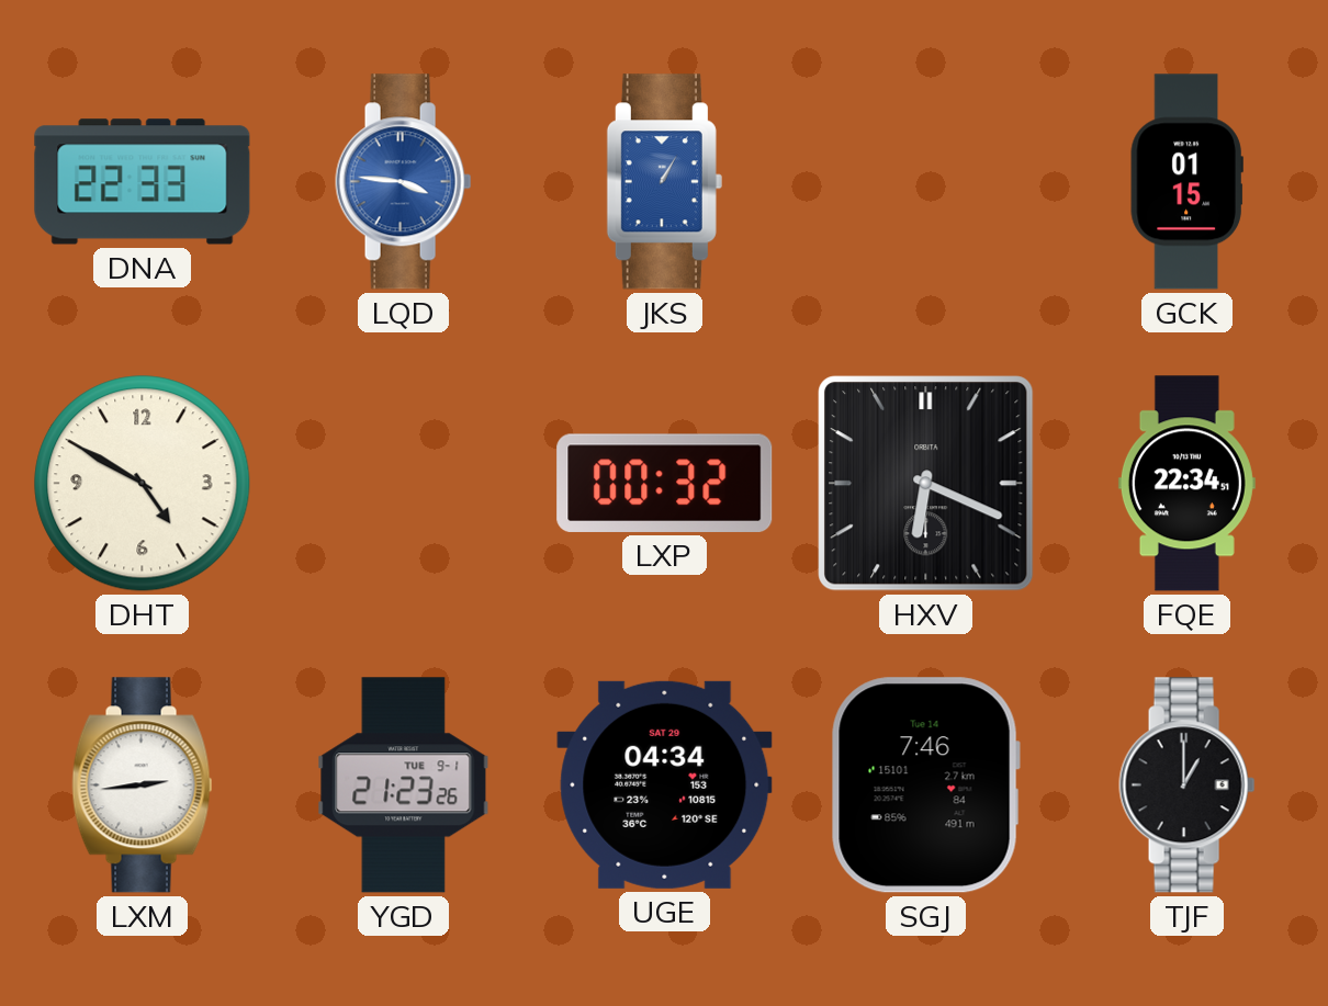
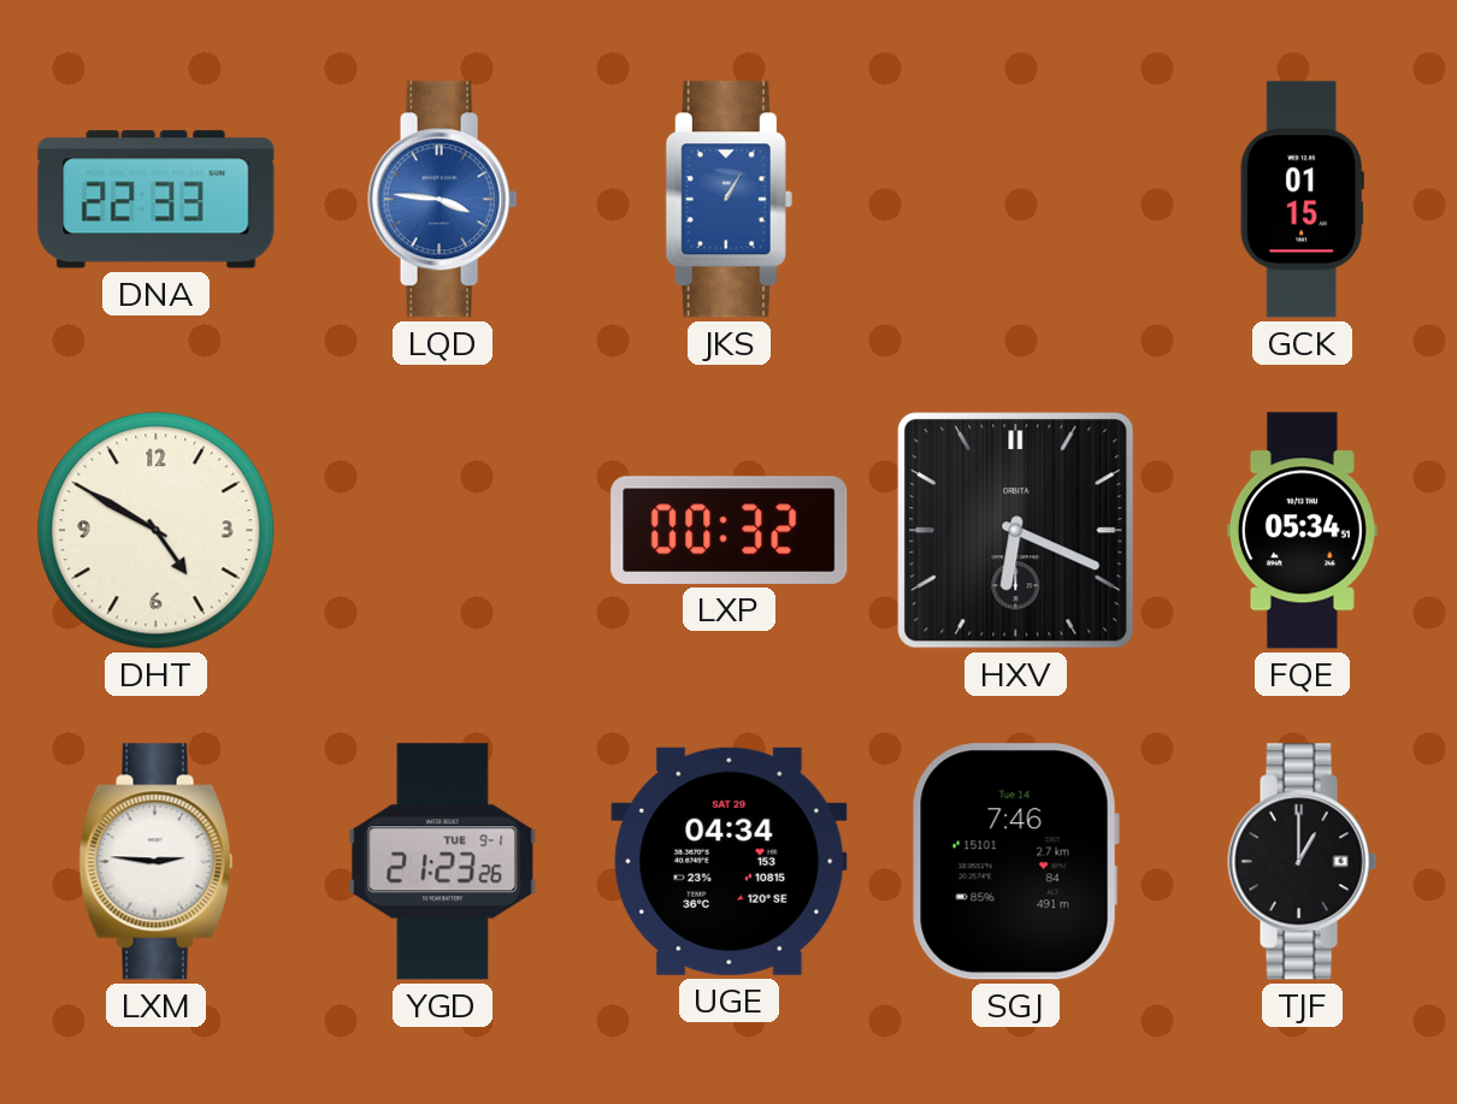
FQE: 22:34 -> 05:34
LXM: 2:44 -> 2:46
